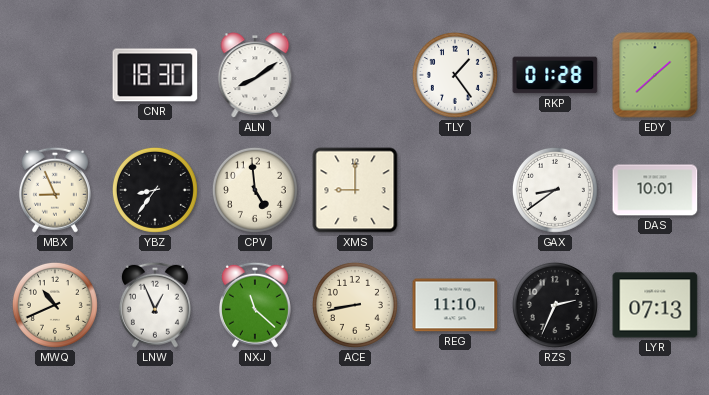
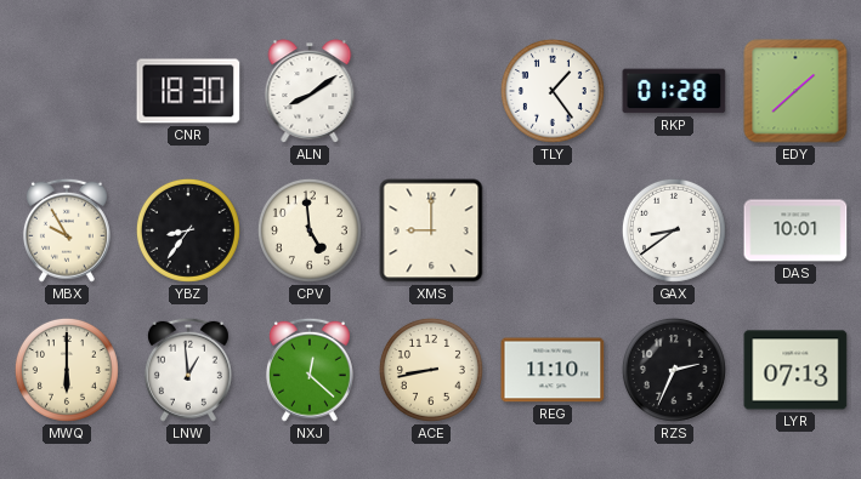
MBX: 8:56 -> 9:55
MWQ: 10:41 -> 6:00
LNW: 12:56 -> 12:59
NXJ: 11:22 -> 12:22
